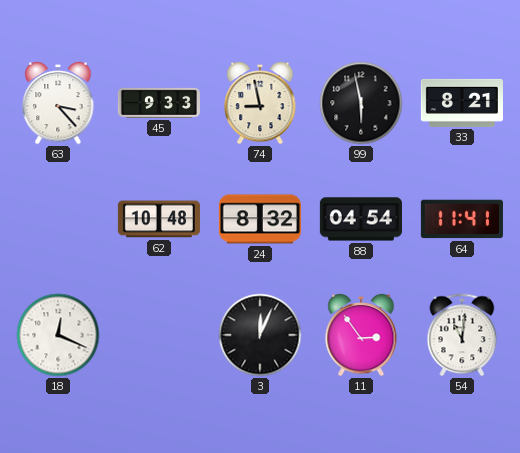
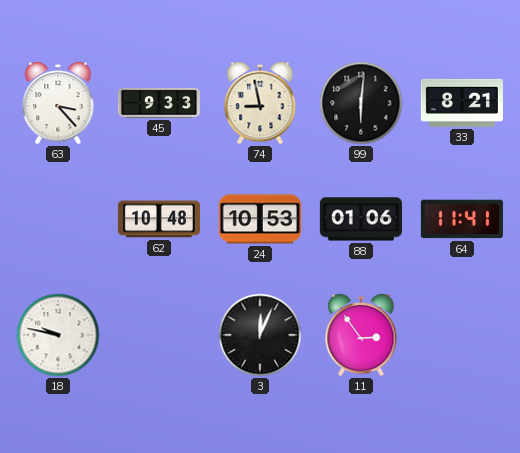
99: 5:58 -> 6:01
24: 8:32 -> 10:53
88: 04:54 -> 01:06
18: 12:19 -> 9:47
54: 11:01 -> none
